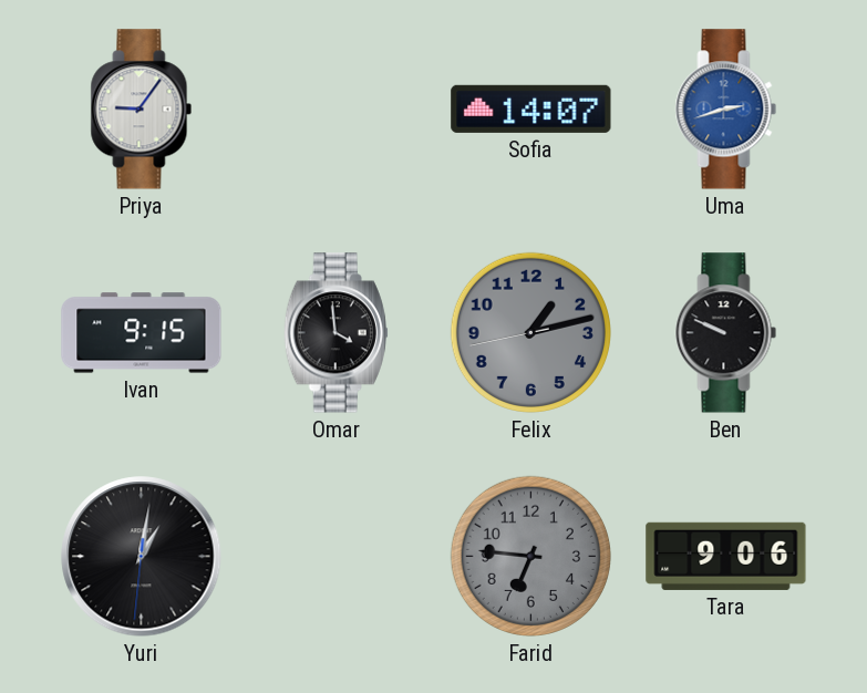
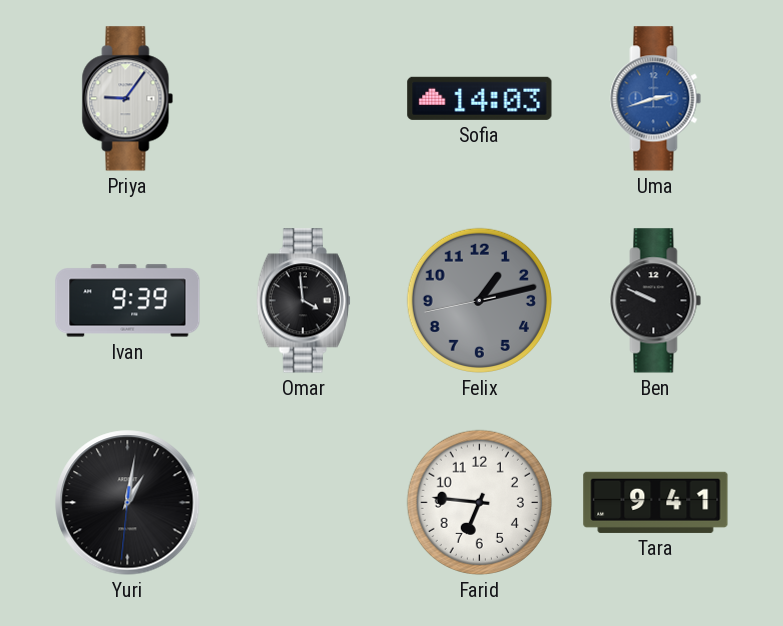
Sofia: 14:07 -> 14:03
Ivan: 9:15 -> 9:39
Farid dial: grey -> white
Tara: 9:06 -> 9:41
